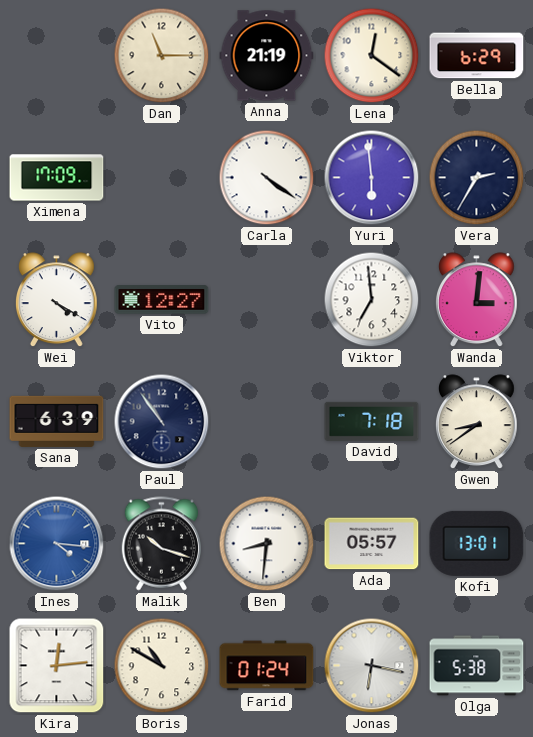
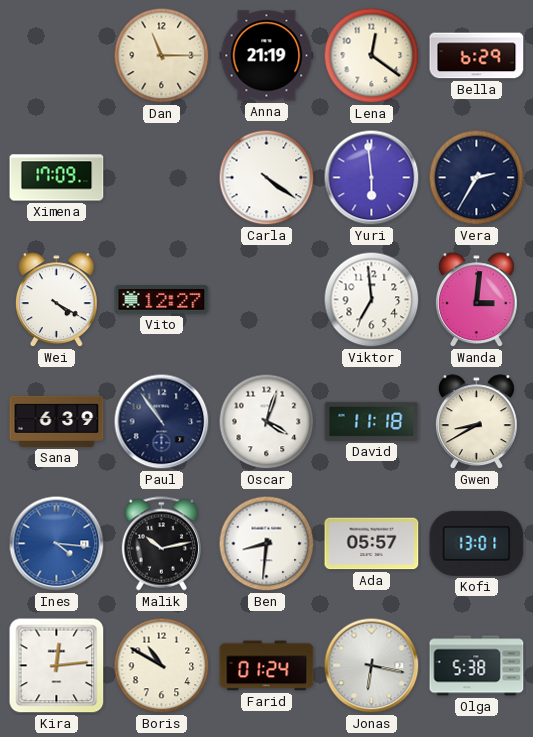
Oscar: none -> 4:03
David: 7:18 -> 11:18
Gwen: 8:39 -> 8:40
Malik: 10:18 -> 10:13
